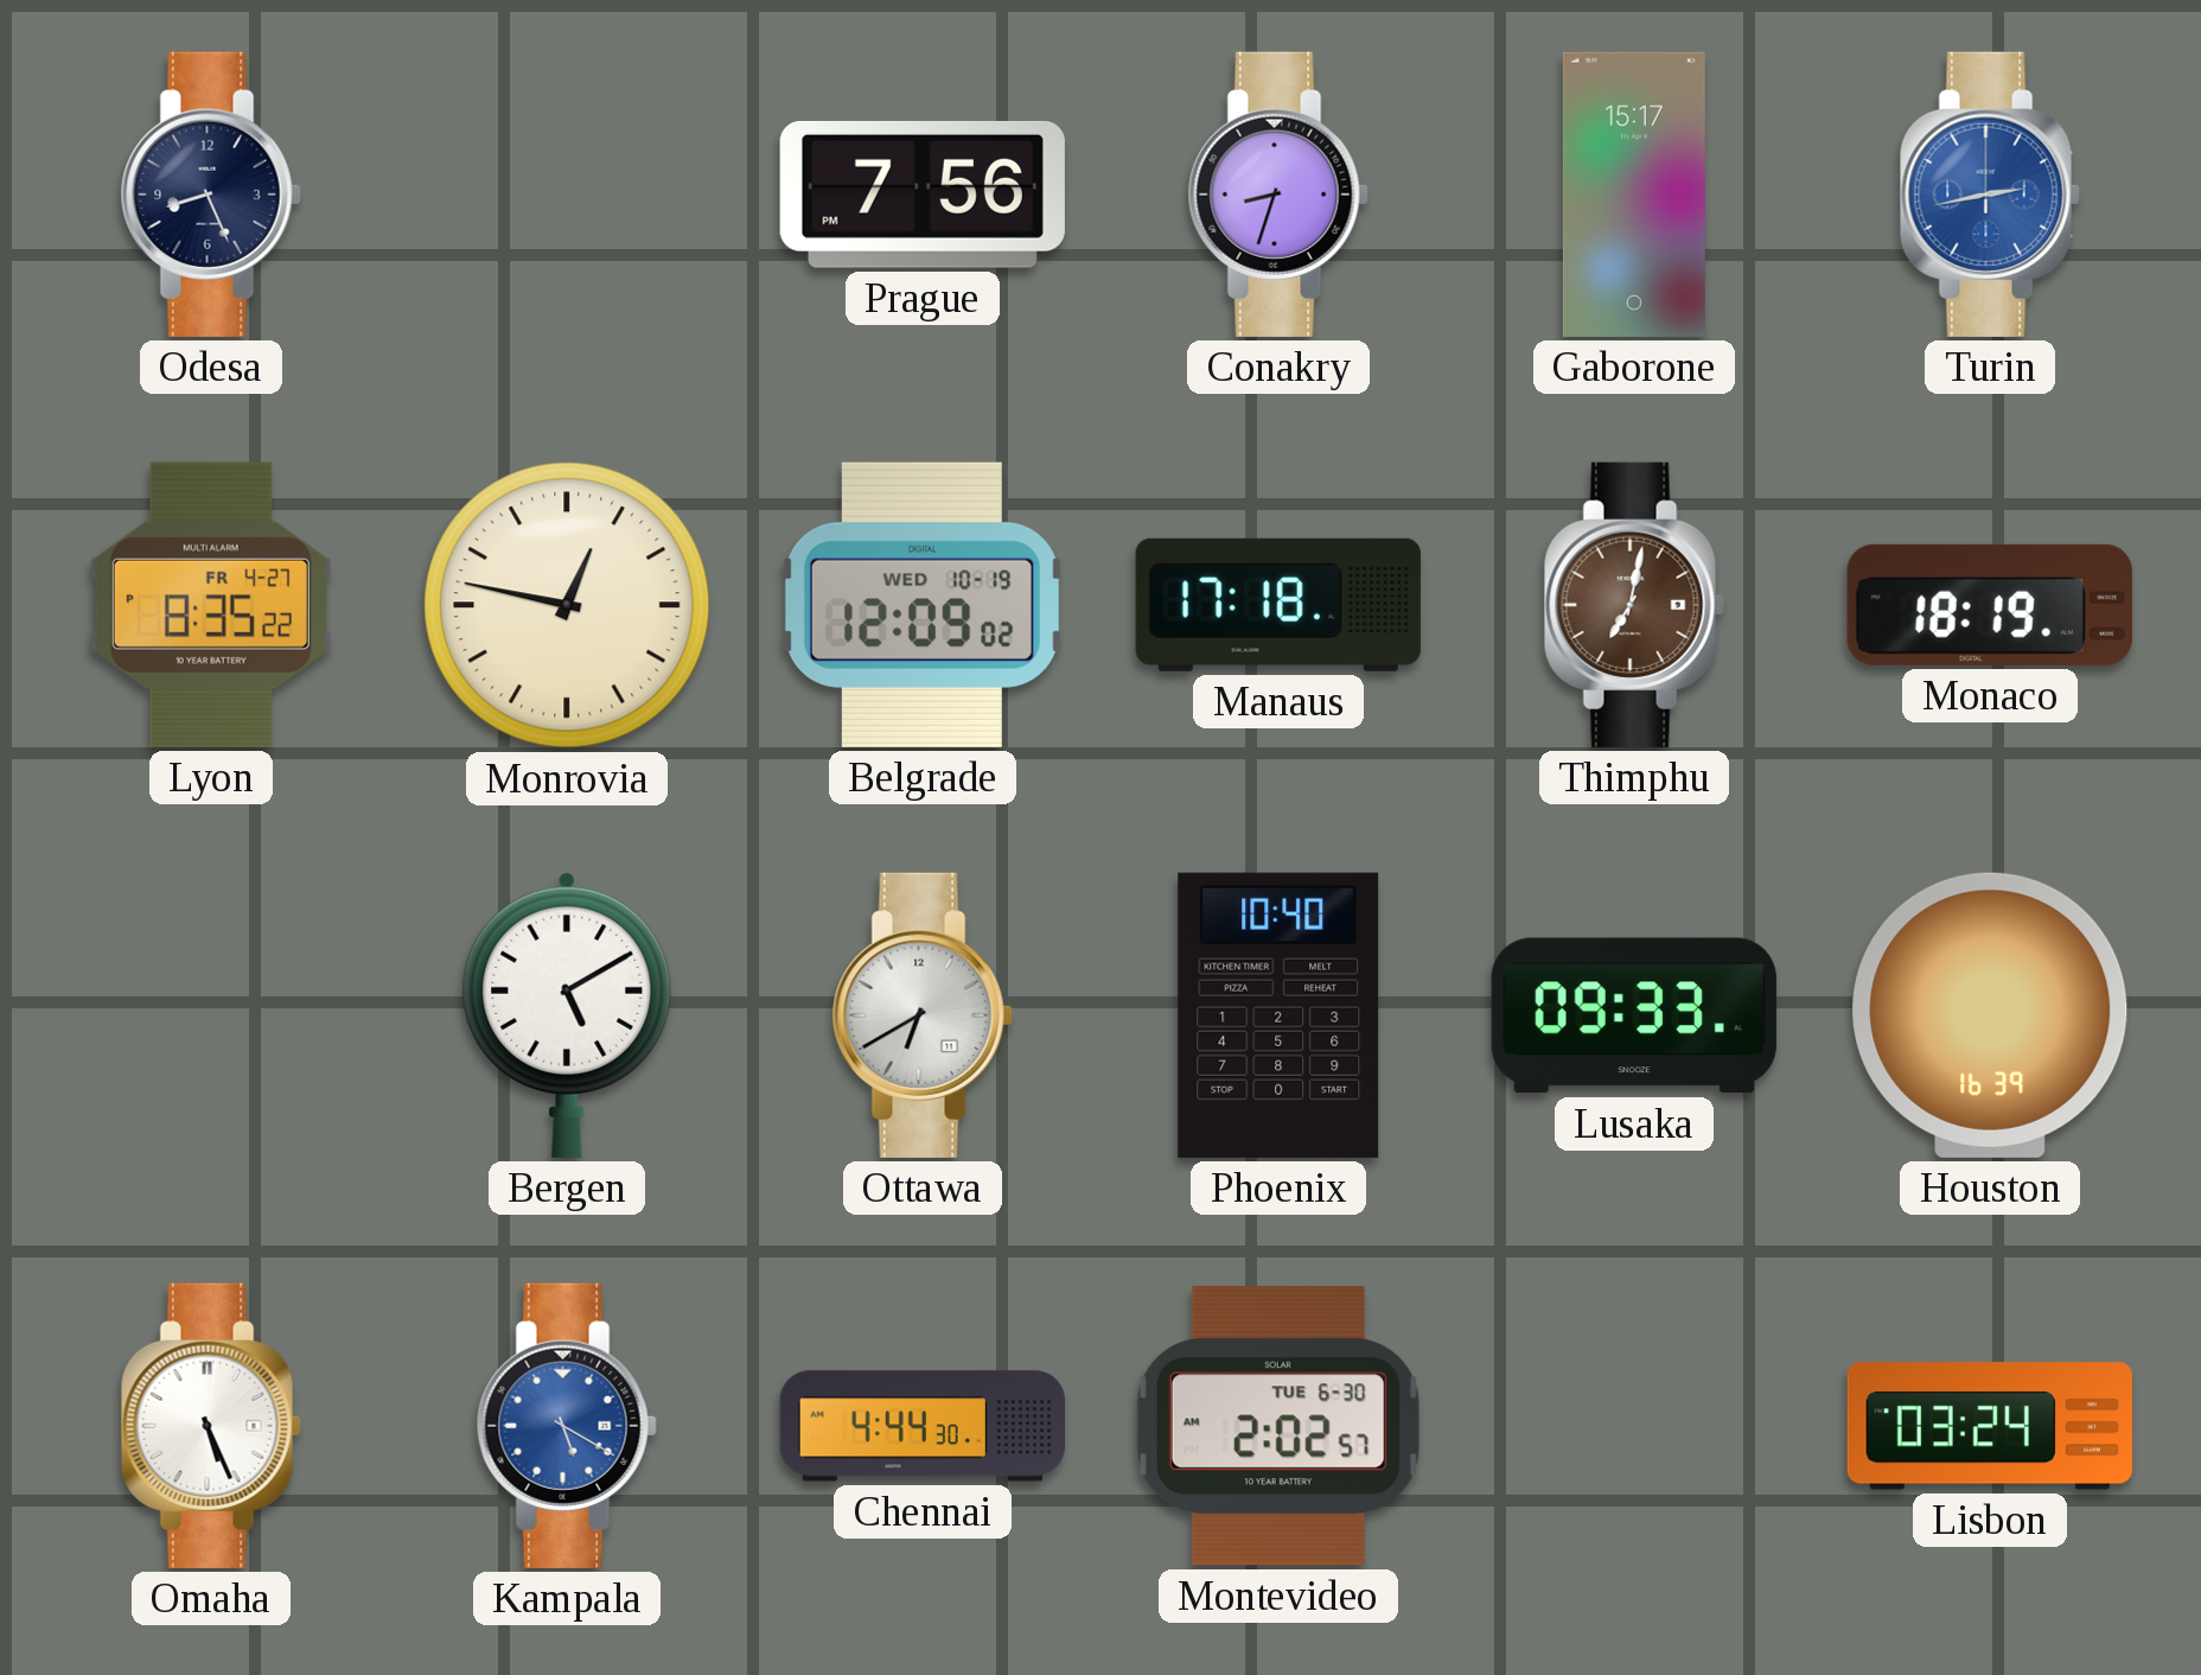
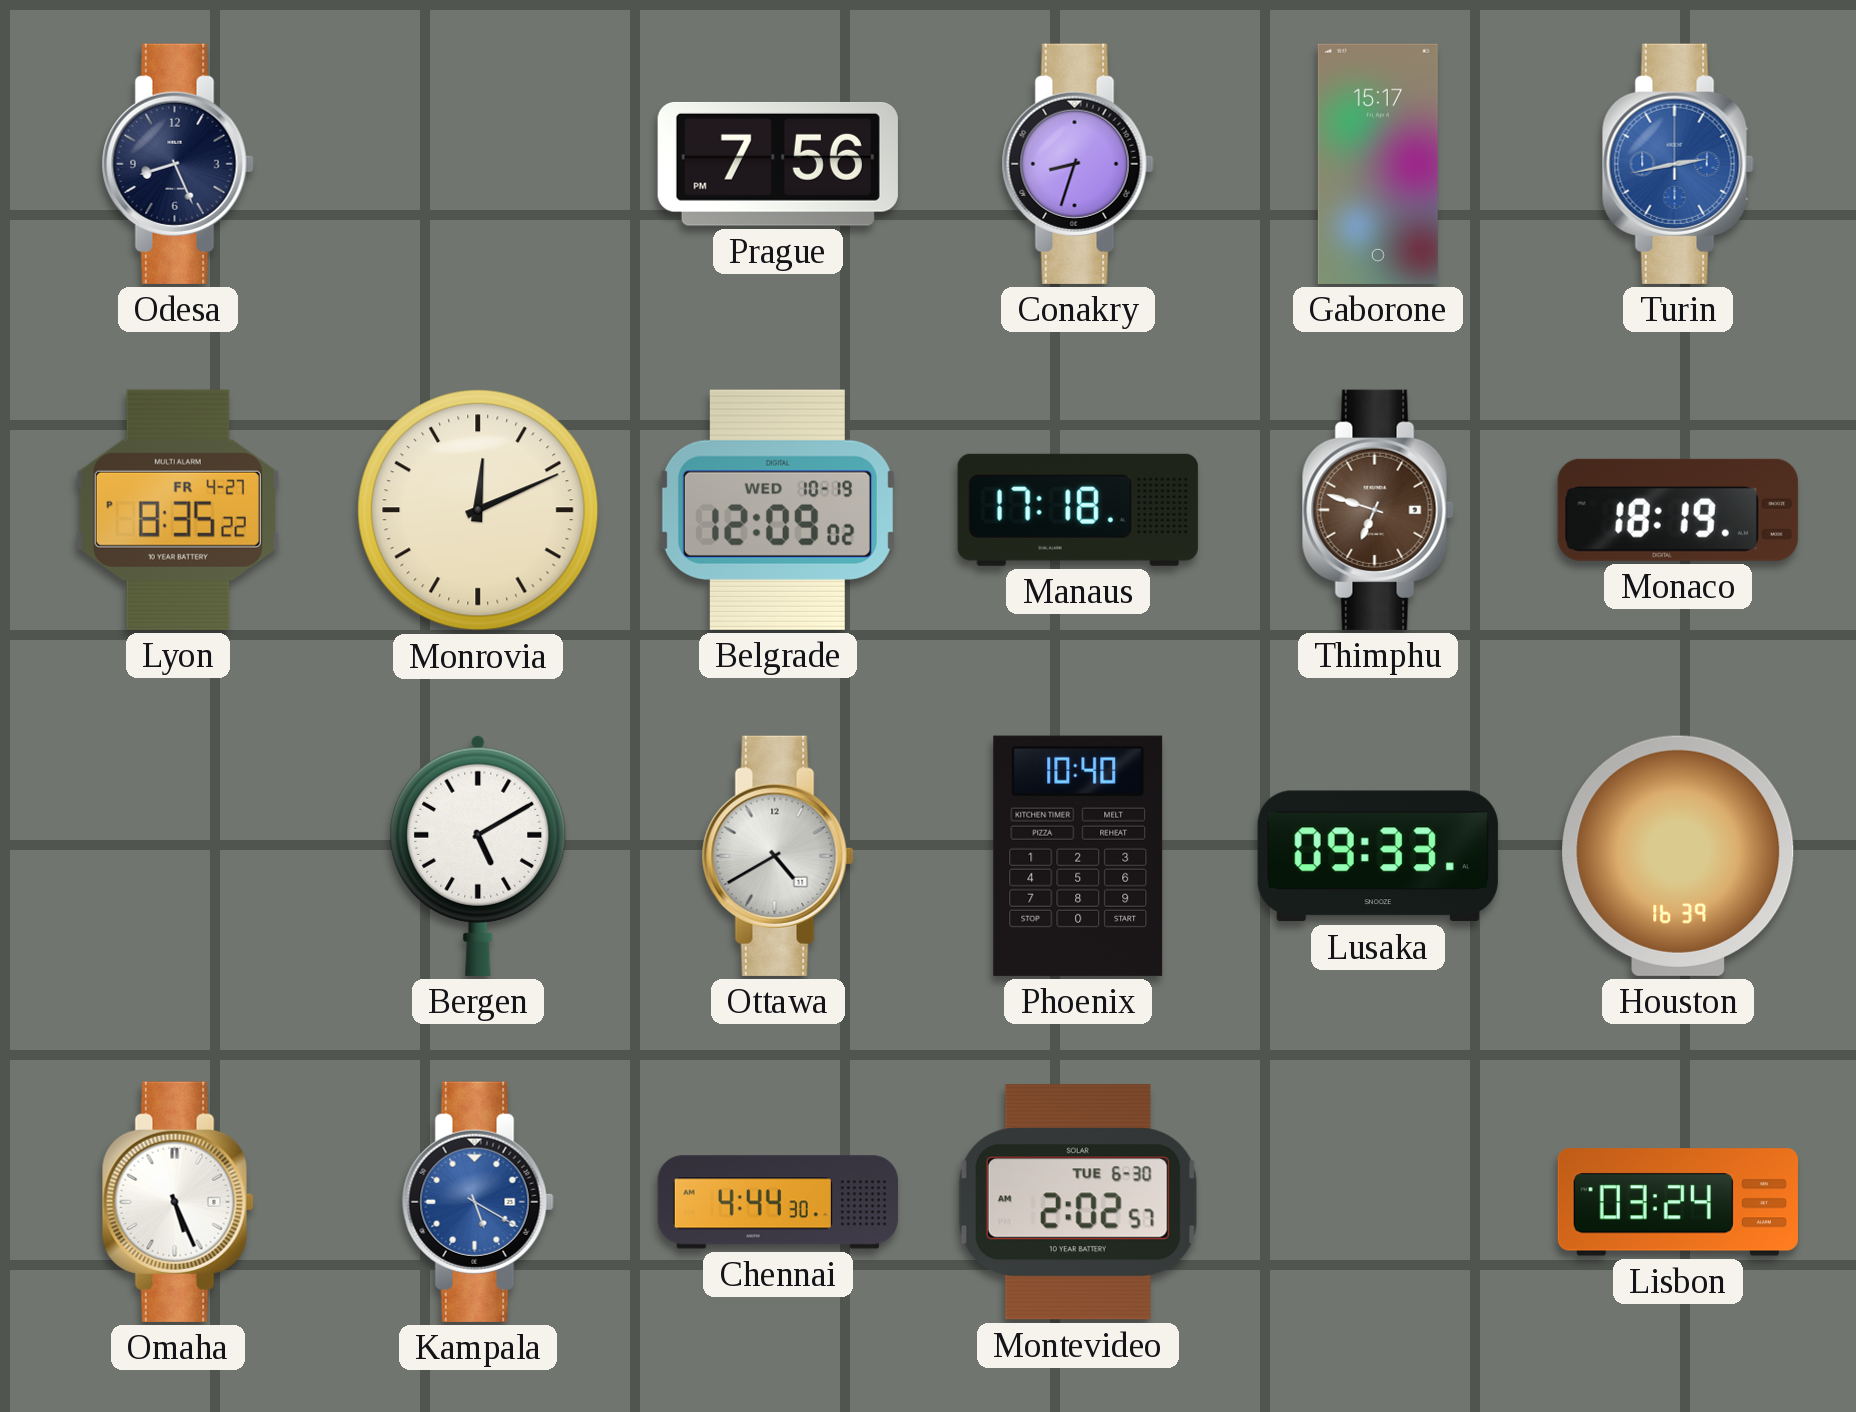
Monrovia: 12:47 -> 12:11
Thimphu: 7:02 -> 6:48
Ottawa: 6:40 -> 4:40
